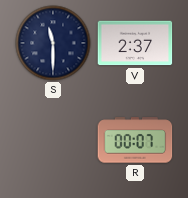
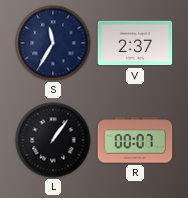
S: 11:30 -> 11:35
L: none -> 1:06
